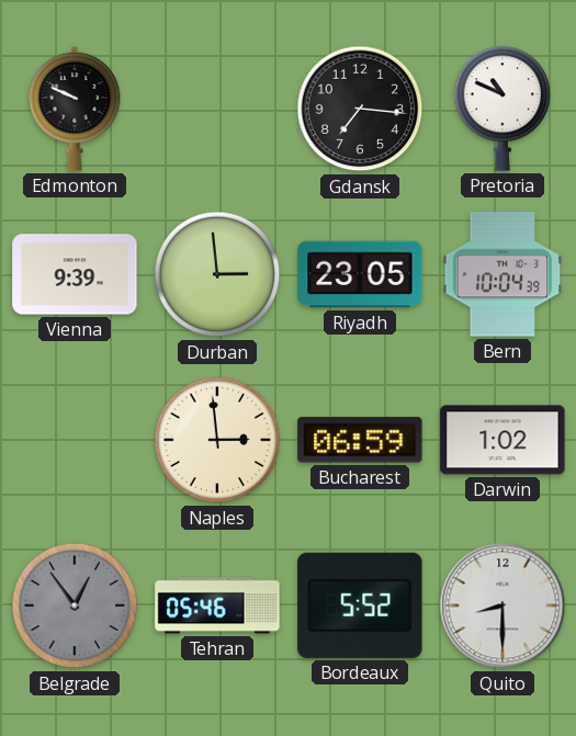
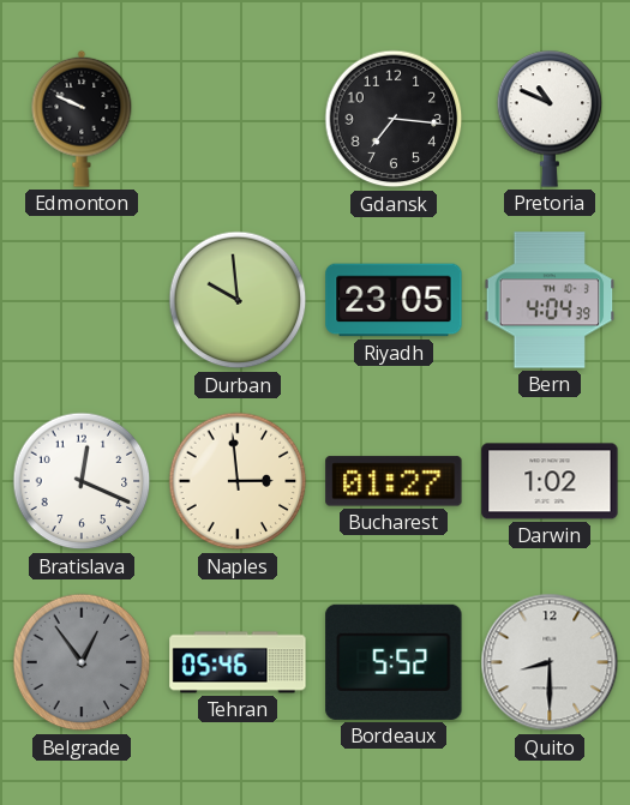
Vienna: 9:39 -> none
Durban: 2:59 -> 9:59
Bern: 10:04 -> 4:04
Bratislava: none -> 12:19
Bucharest: 06:59 -> 01:27
